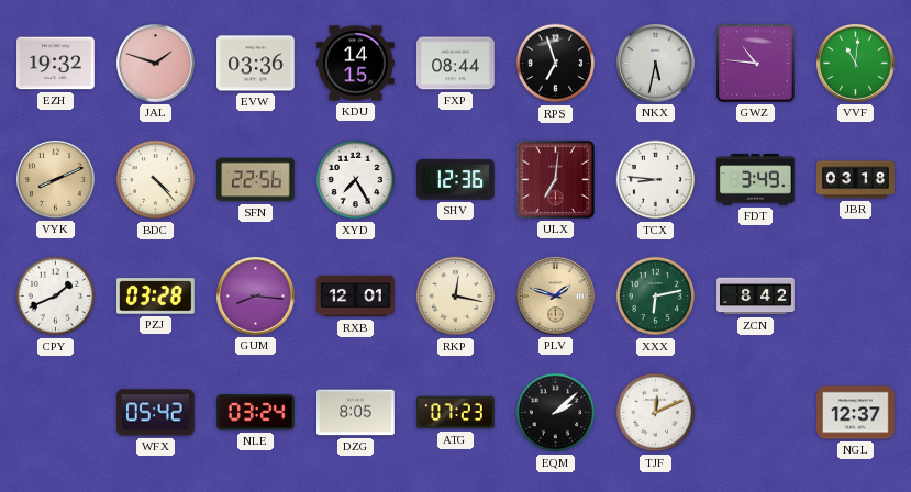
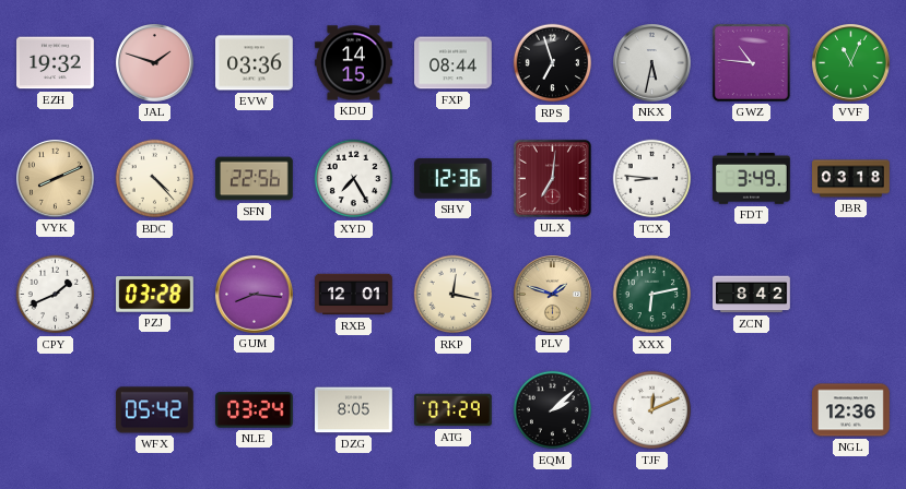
VVF: 11:01 -> 11:04
ATG: 07:23 -> 07:29
NGL: 12:37 -> 12:36
